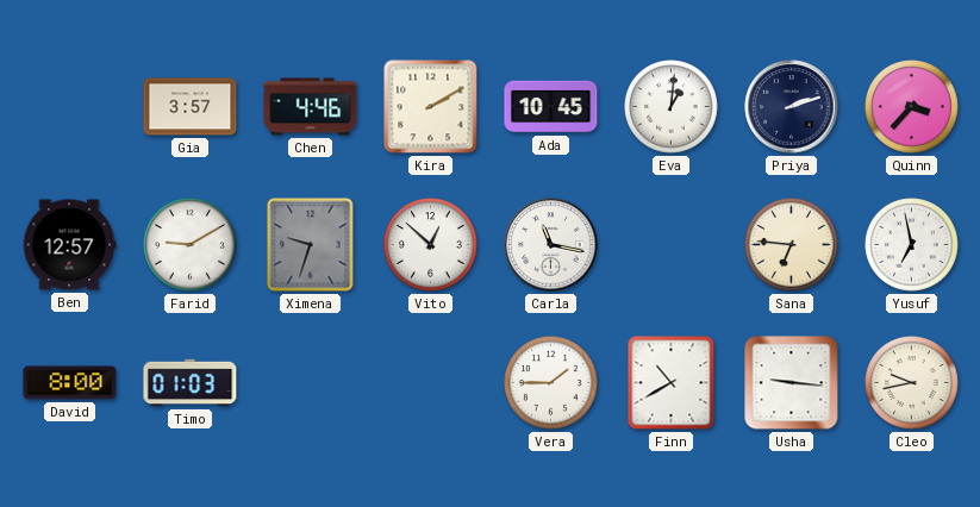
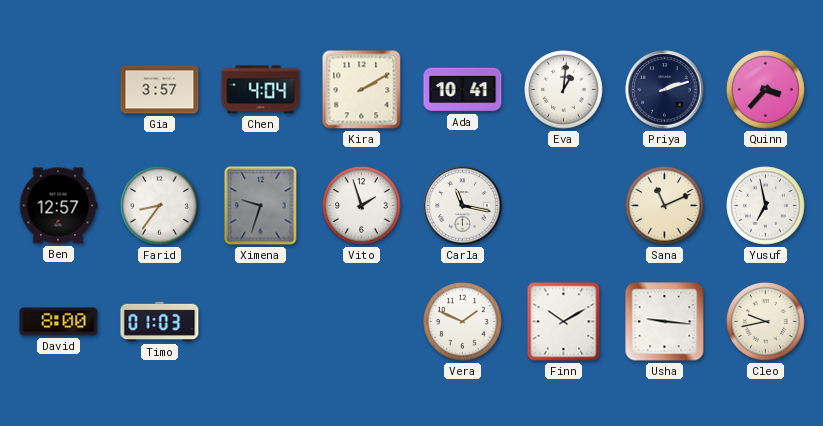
Chen: 4:46 -> 4:04
Ada: 10:45 -> 10:41
Farid: 9:10 -> 8:36
Vito: 12:52 -> 1:57
Sana: 6:46 -> 11:11
Vera: 1:45 -> 1:49
Finn: 10:40 -> 10:10
